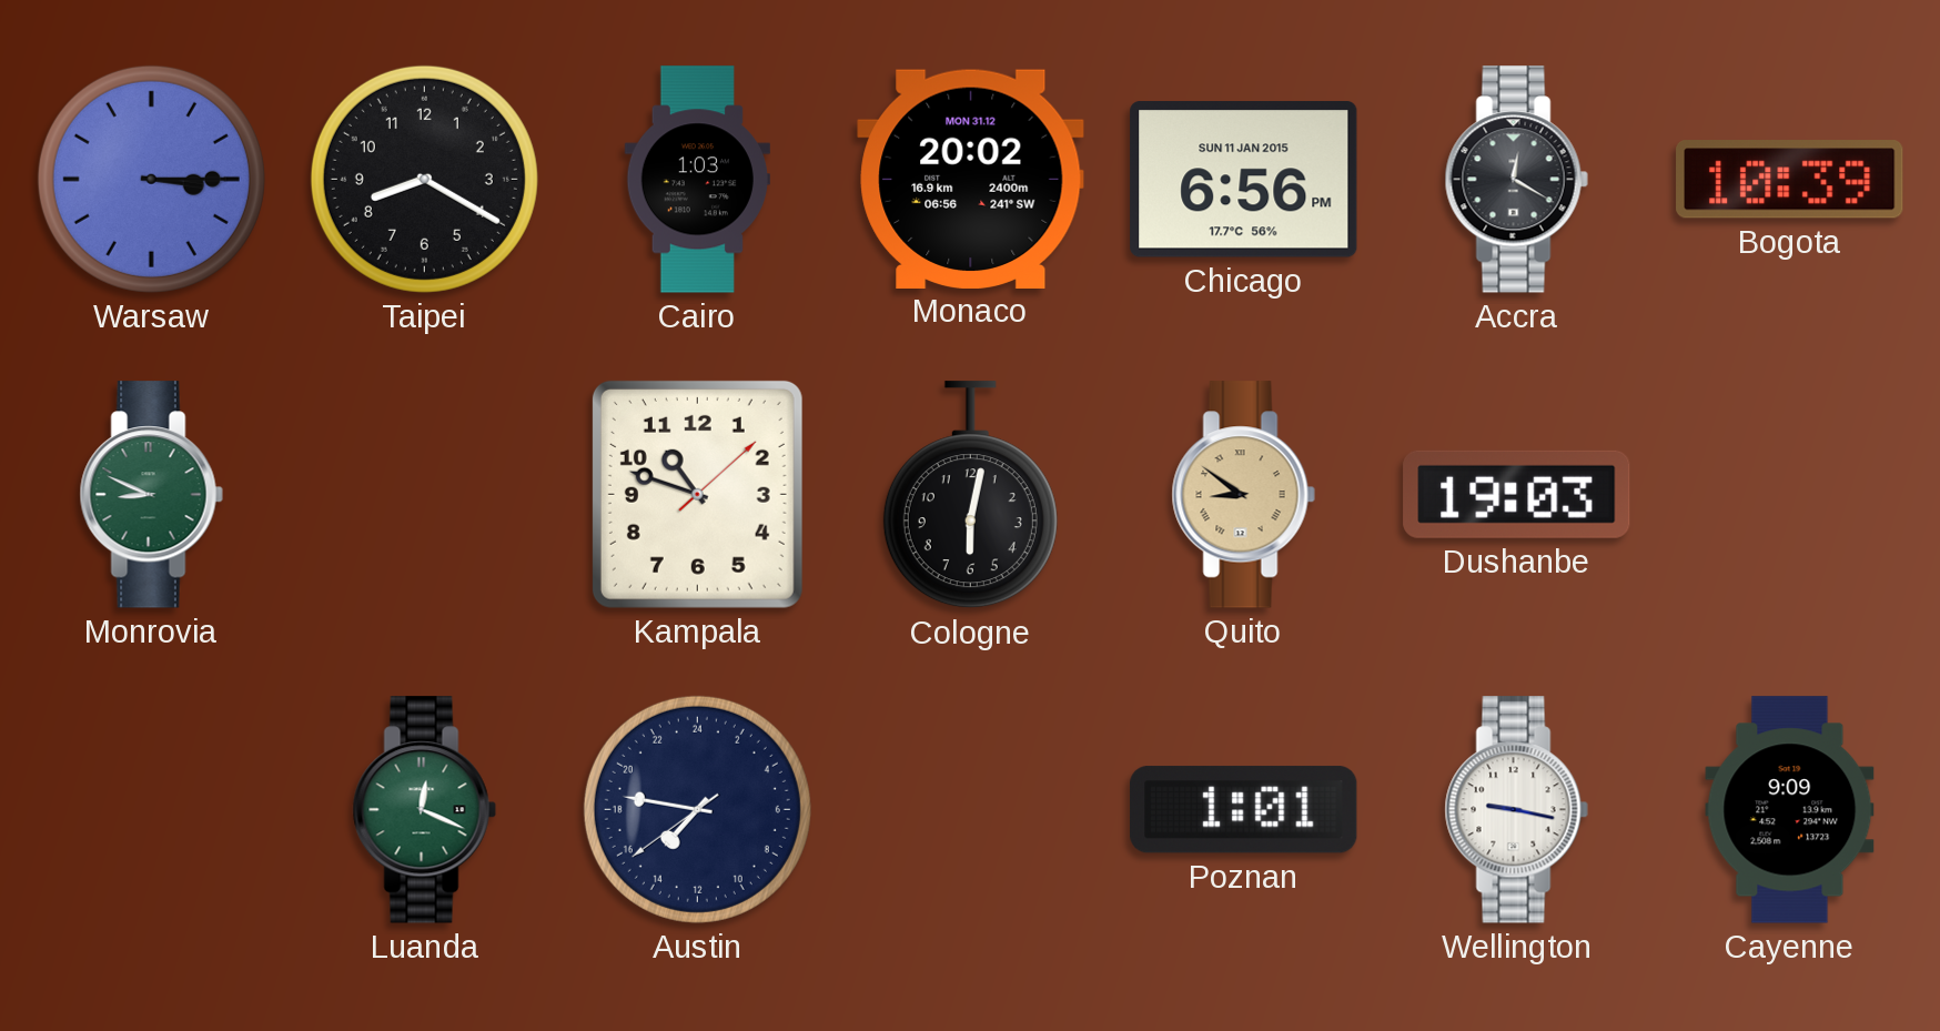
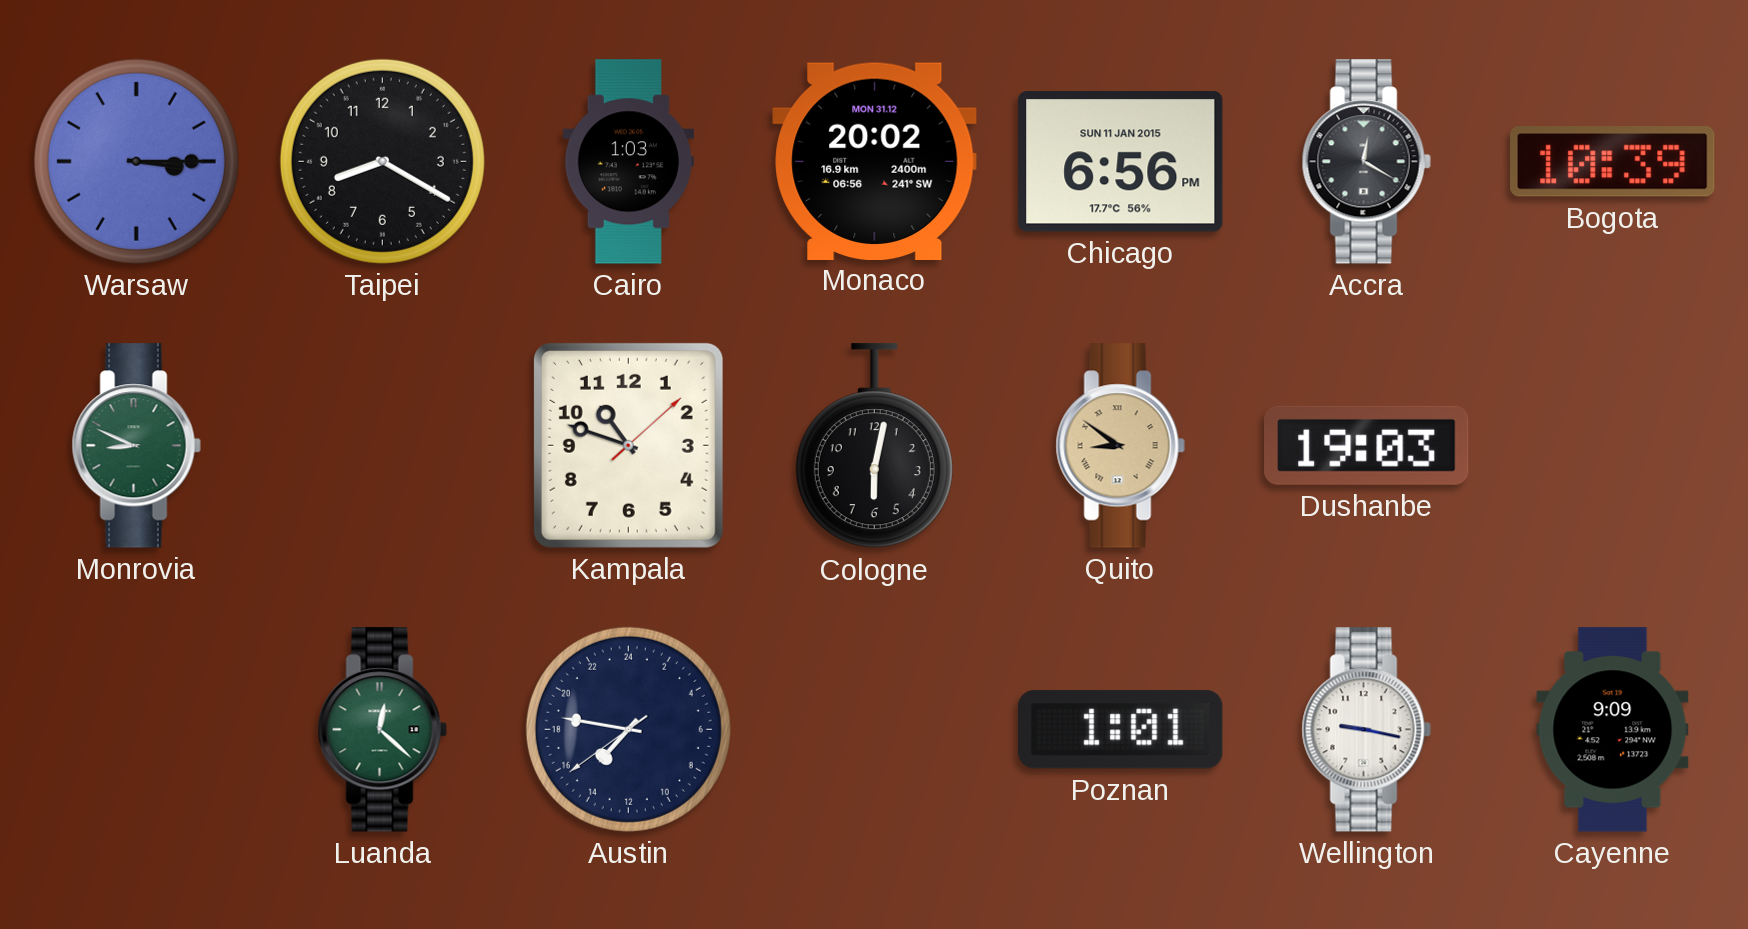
Luanda: 12:19 -> 12:22
